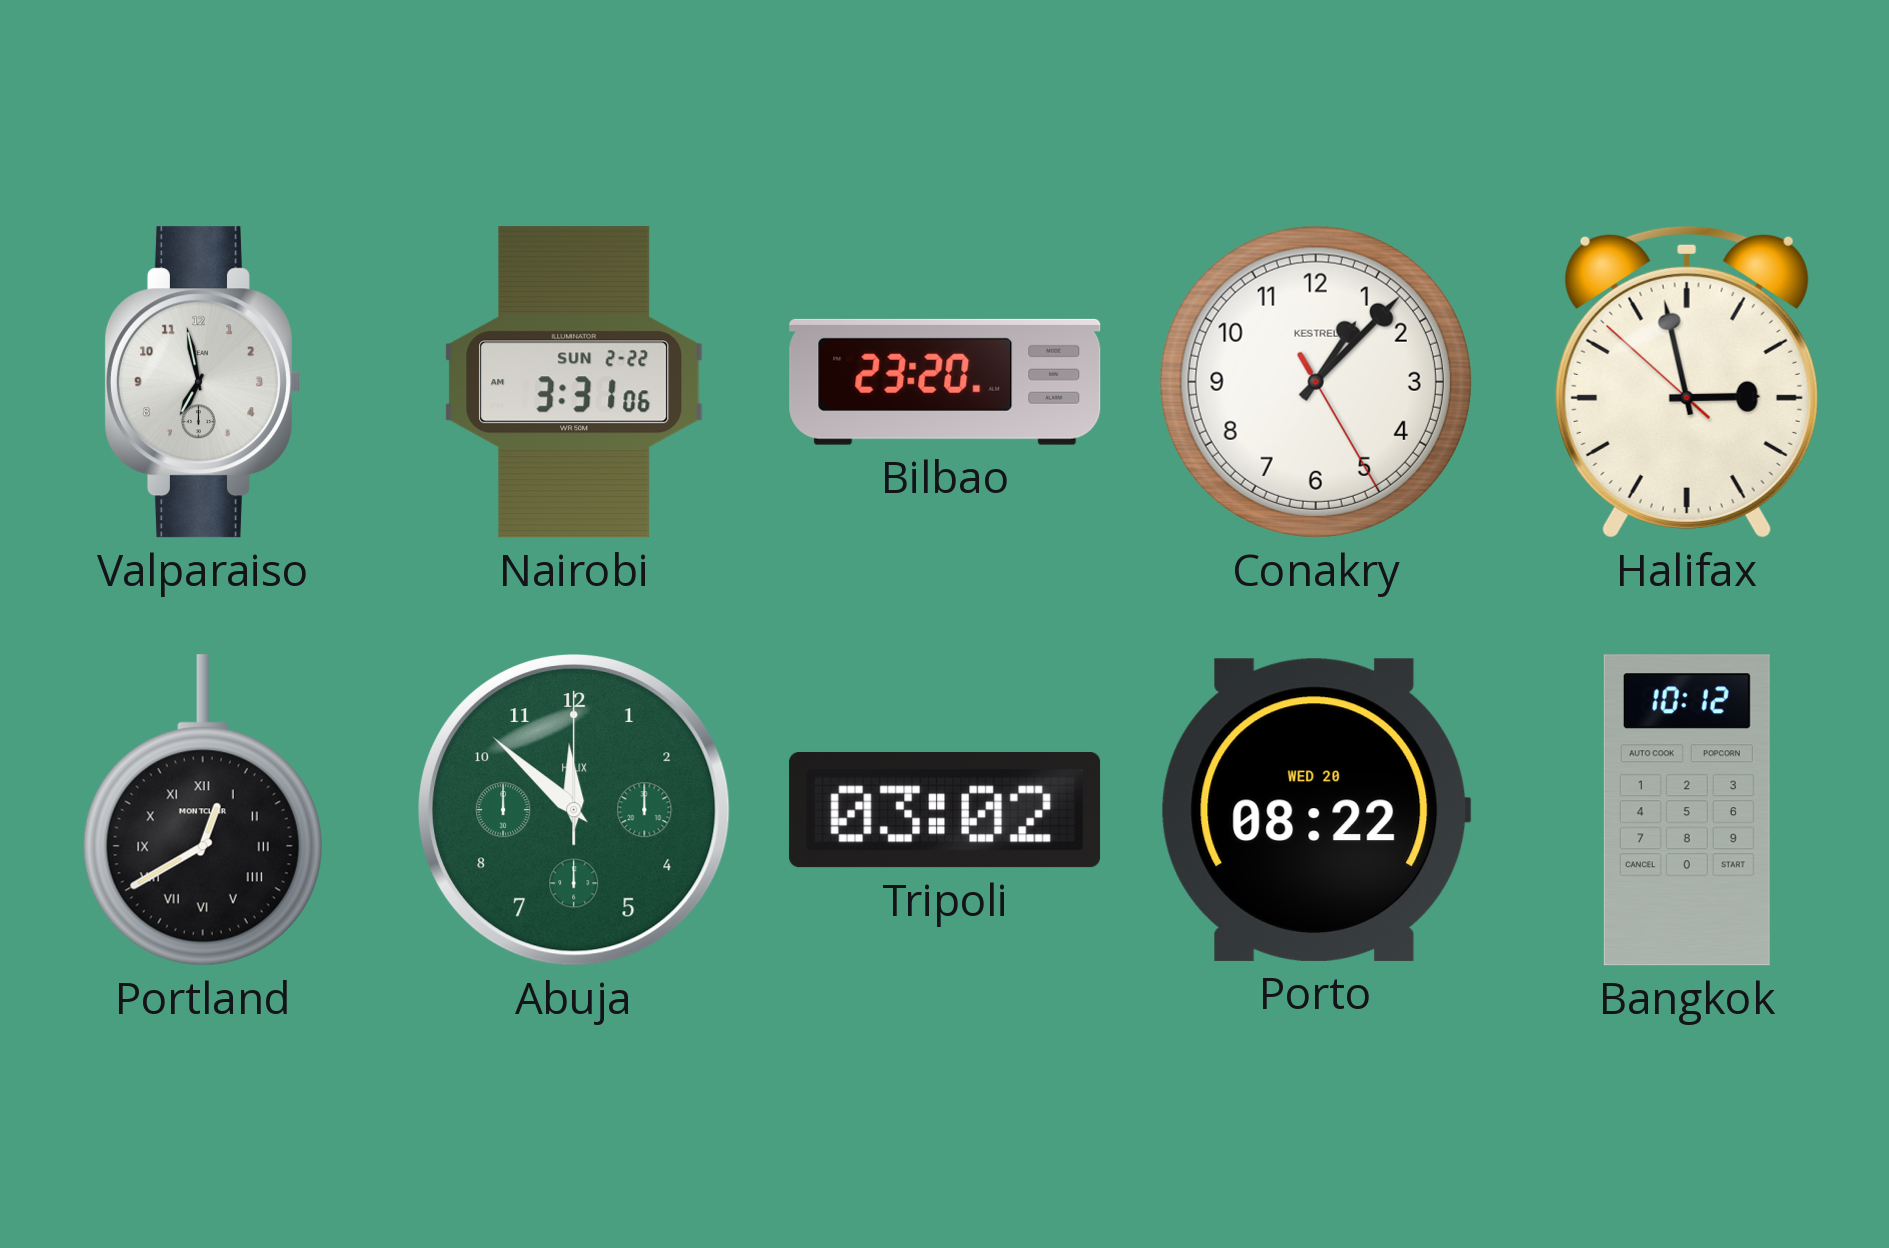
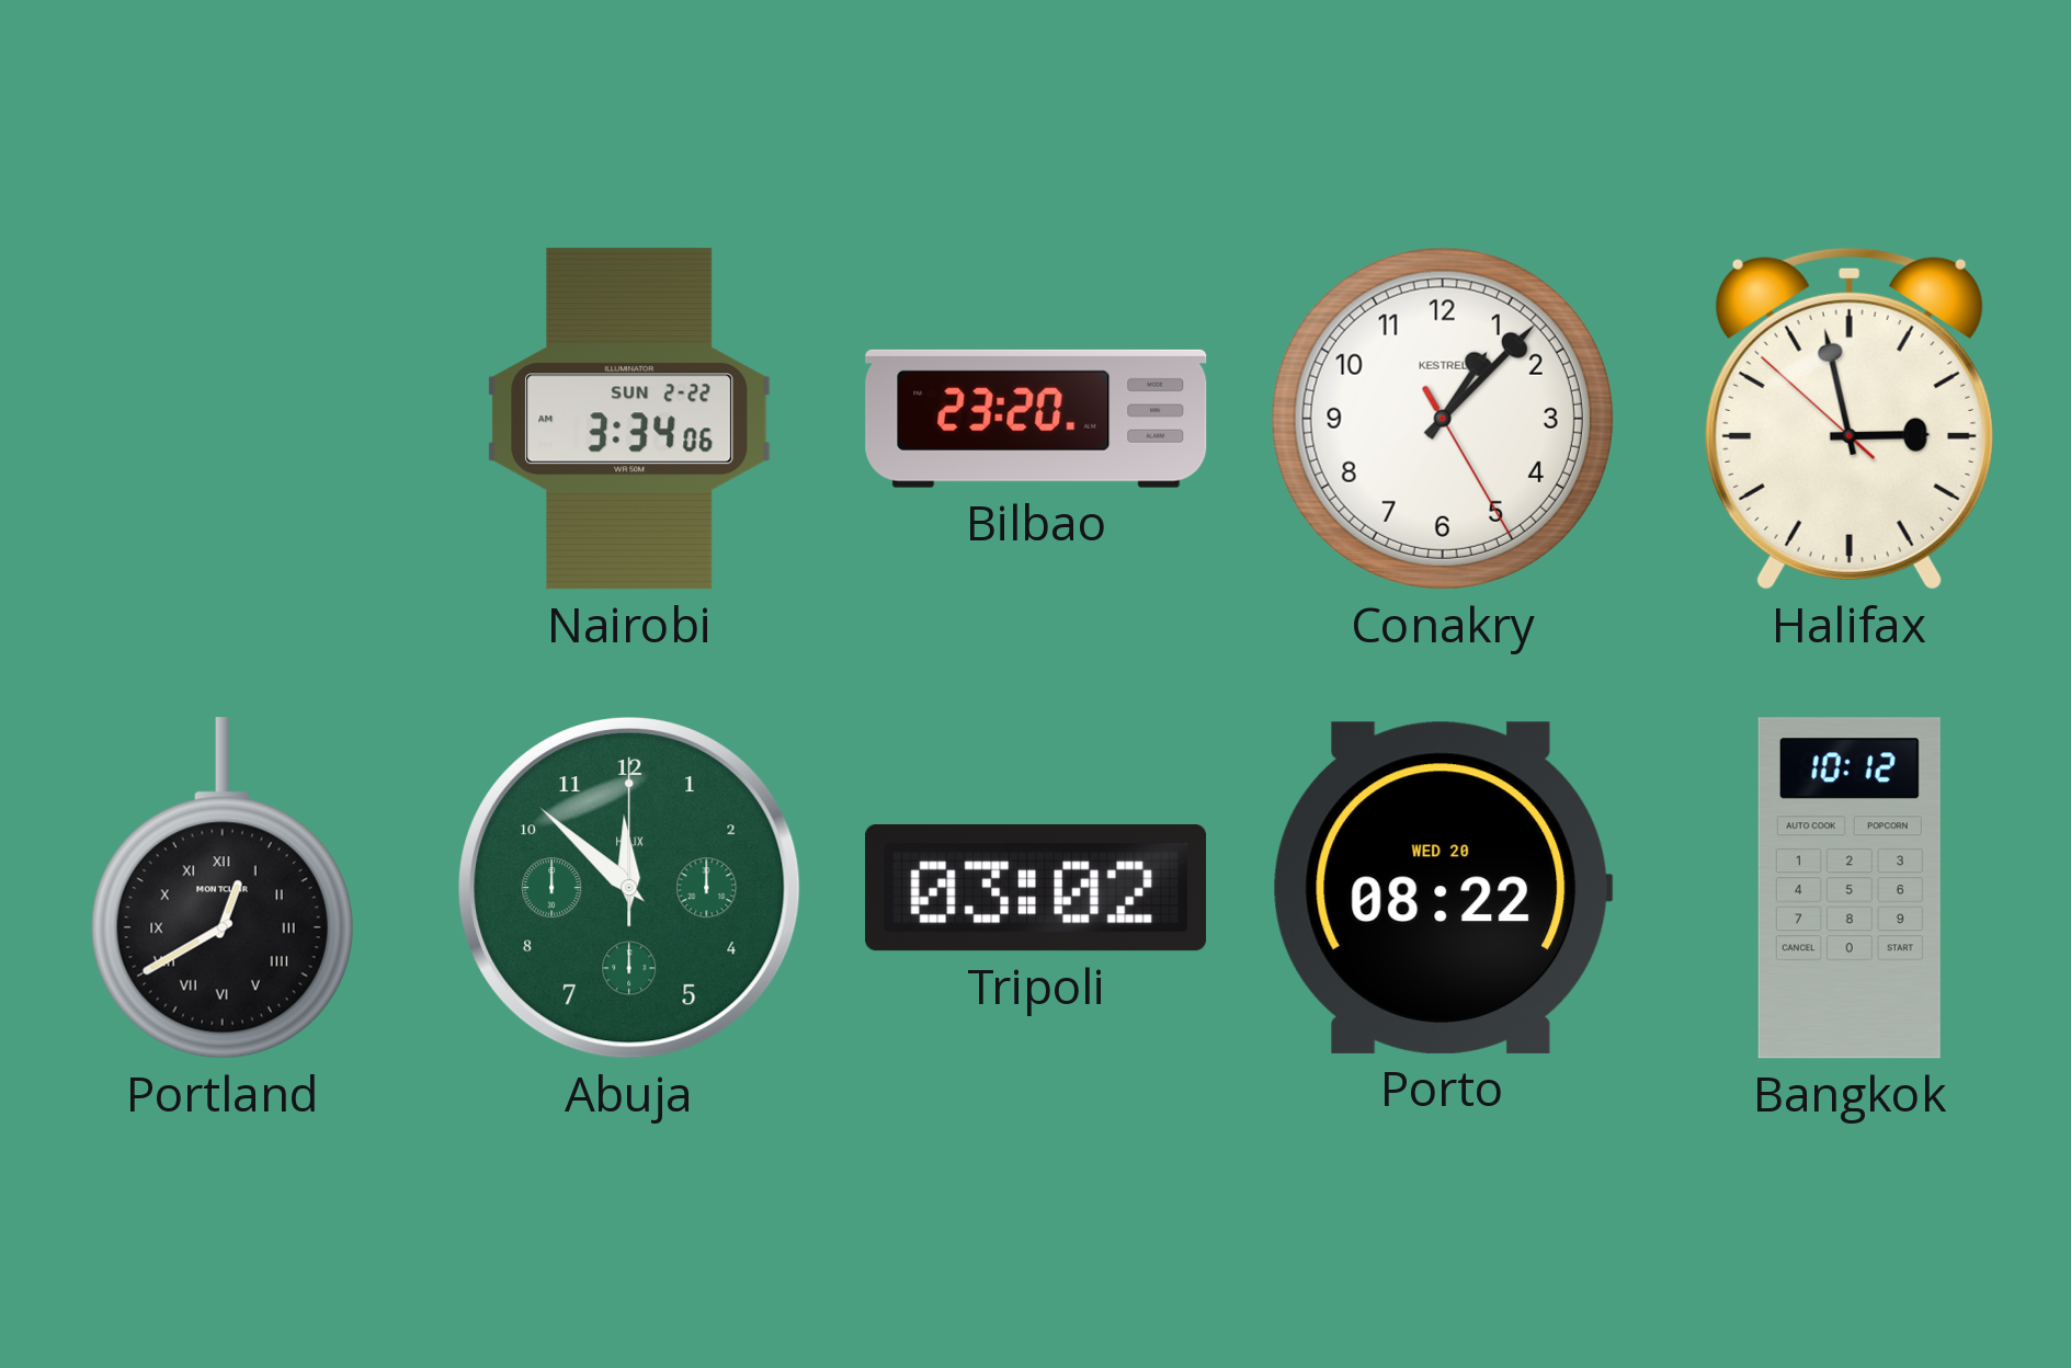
Valparaiso: 6:58 -> none
Nairobi: 3:31 -> 3:34
